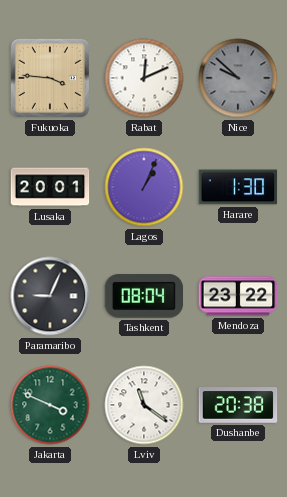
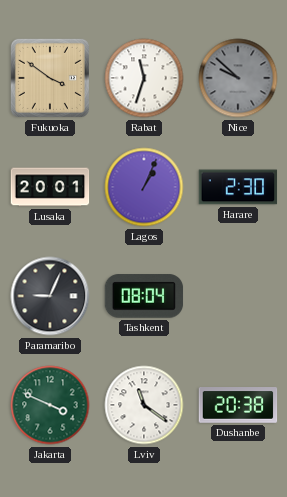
Fukuoka: 3:46 -> 3:51
Rabat: 12:11 -> 11:33
Harare: 1:30 -> 2:30
Mendoza: 23:22 -> none
